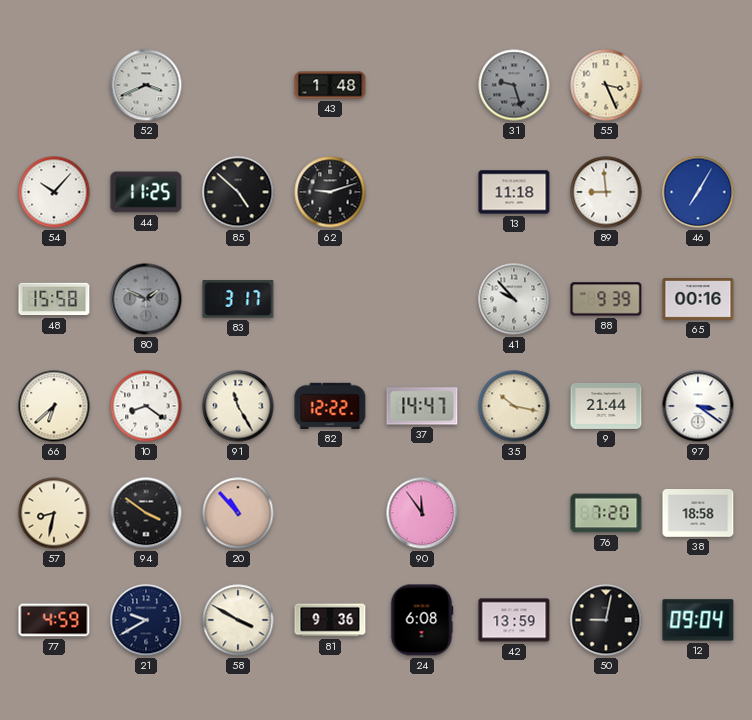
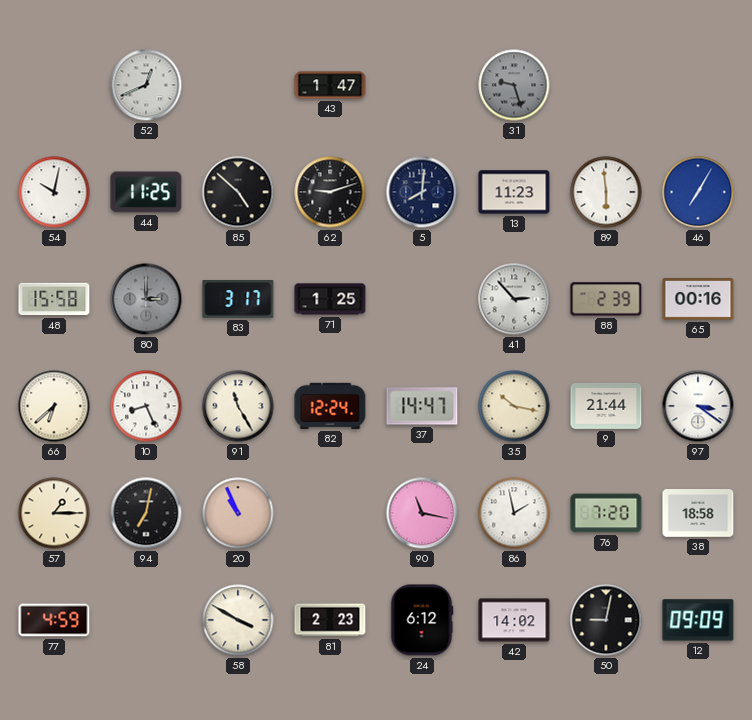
52: 3:41 -> 12:41
43: 1:48 -> 1:47
55: 3:26 -> none
54: 10:07 -> 10:02
5: none -> 8:01
13: 11:18 -> 11:23
89: 8:59 -> 5:59
80: 1:49 -> 3:00
71: none -> 1:25
41: 9:53 -> 2:53
88: 9:39 -> 2:39
10: 8:21 -> 8:26
82: 12:22 -> 12:24
57: 8:32 -> 1:15
94: 3:51 -> 7:02
20: 10:53 -> 10:56
90: 11:54 -> 11:17
86: none -> 1:58
21: 9:40 -> none
81: 9:36 -> 2:23
24: 6:08 -> 6:12
42: 13:59 -> 14:02
12: 09:04 -> 09:09
